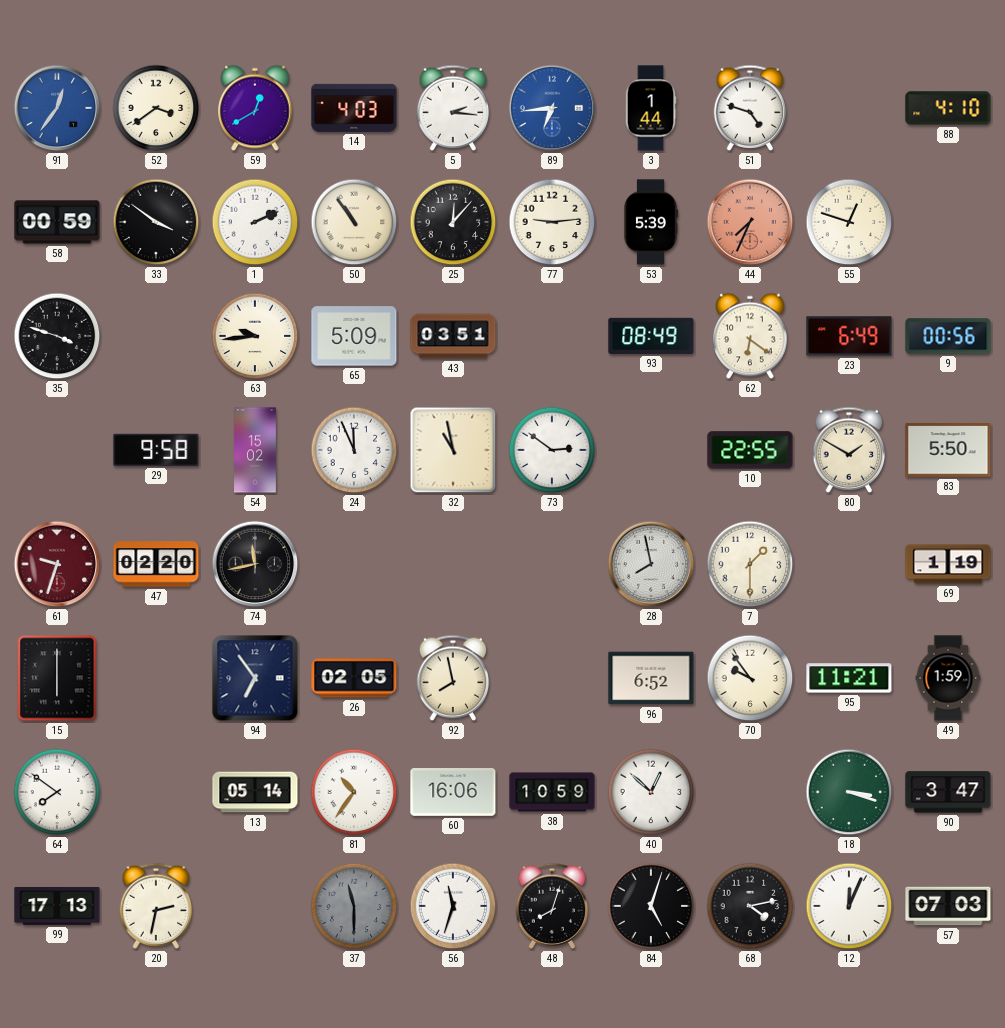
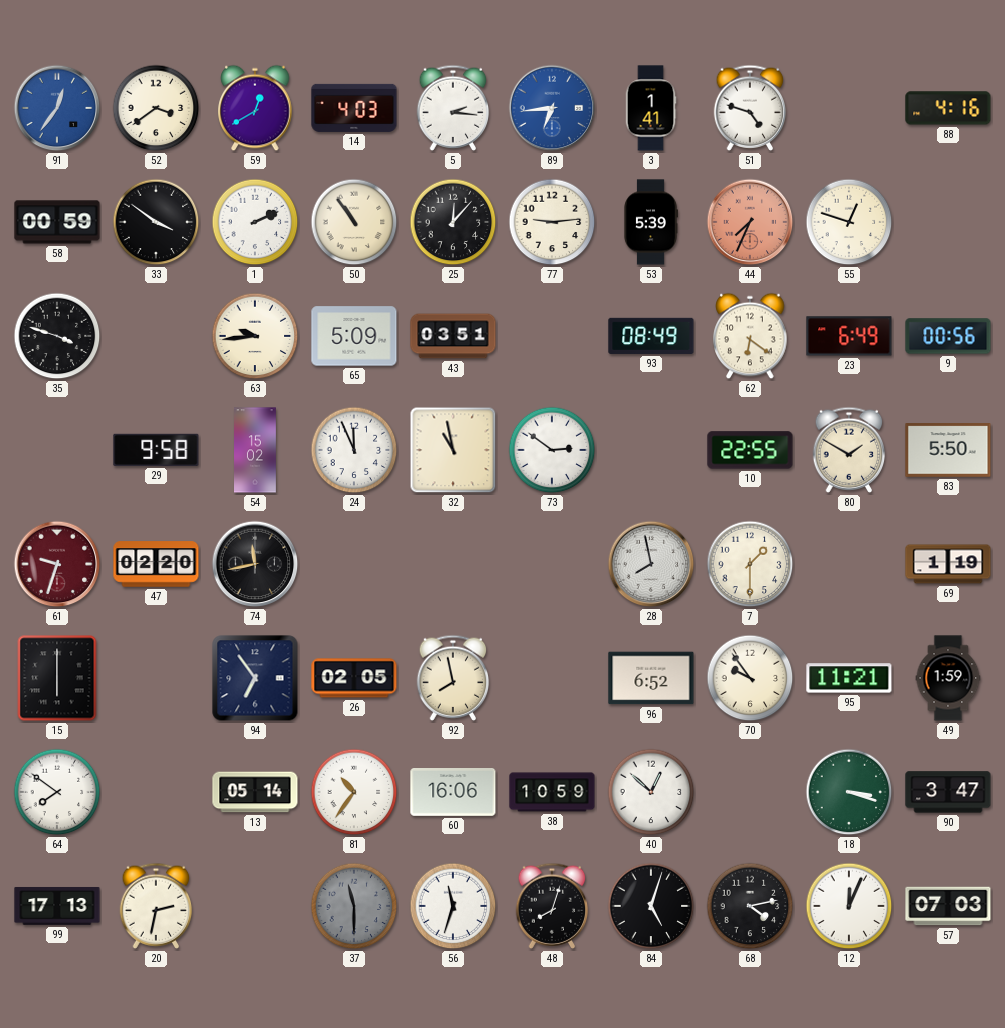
3: 1:44 -> 1:41
88: 4:10 -> 4:16
